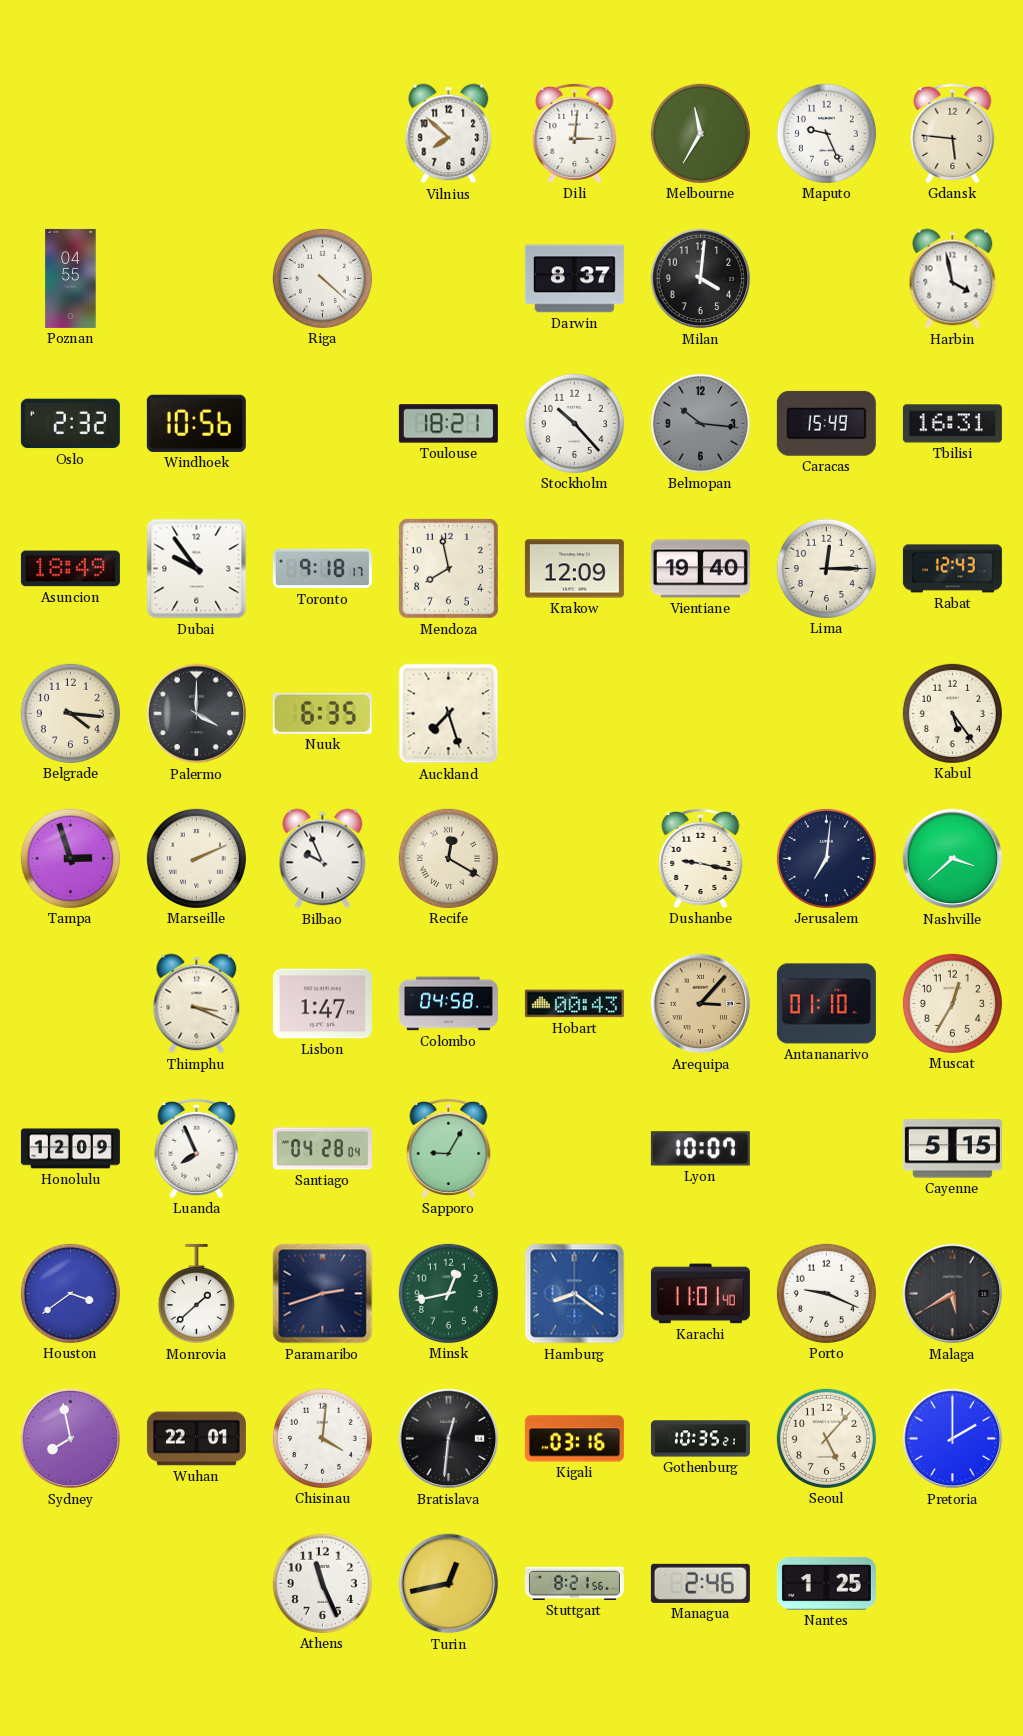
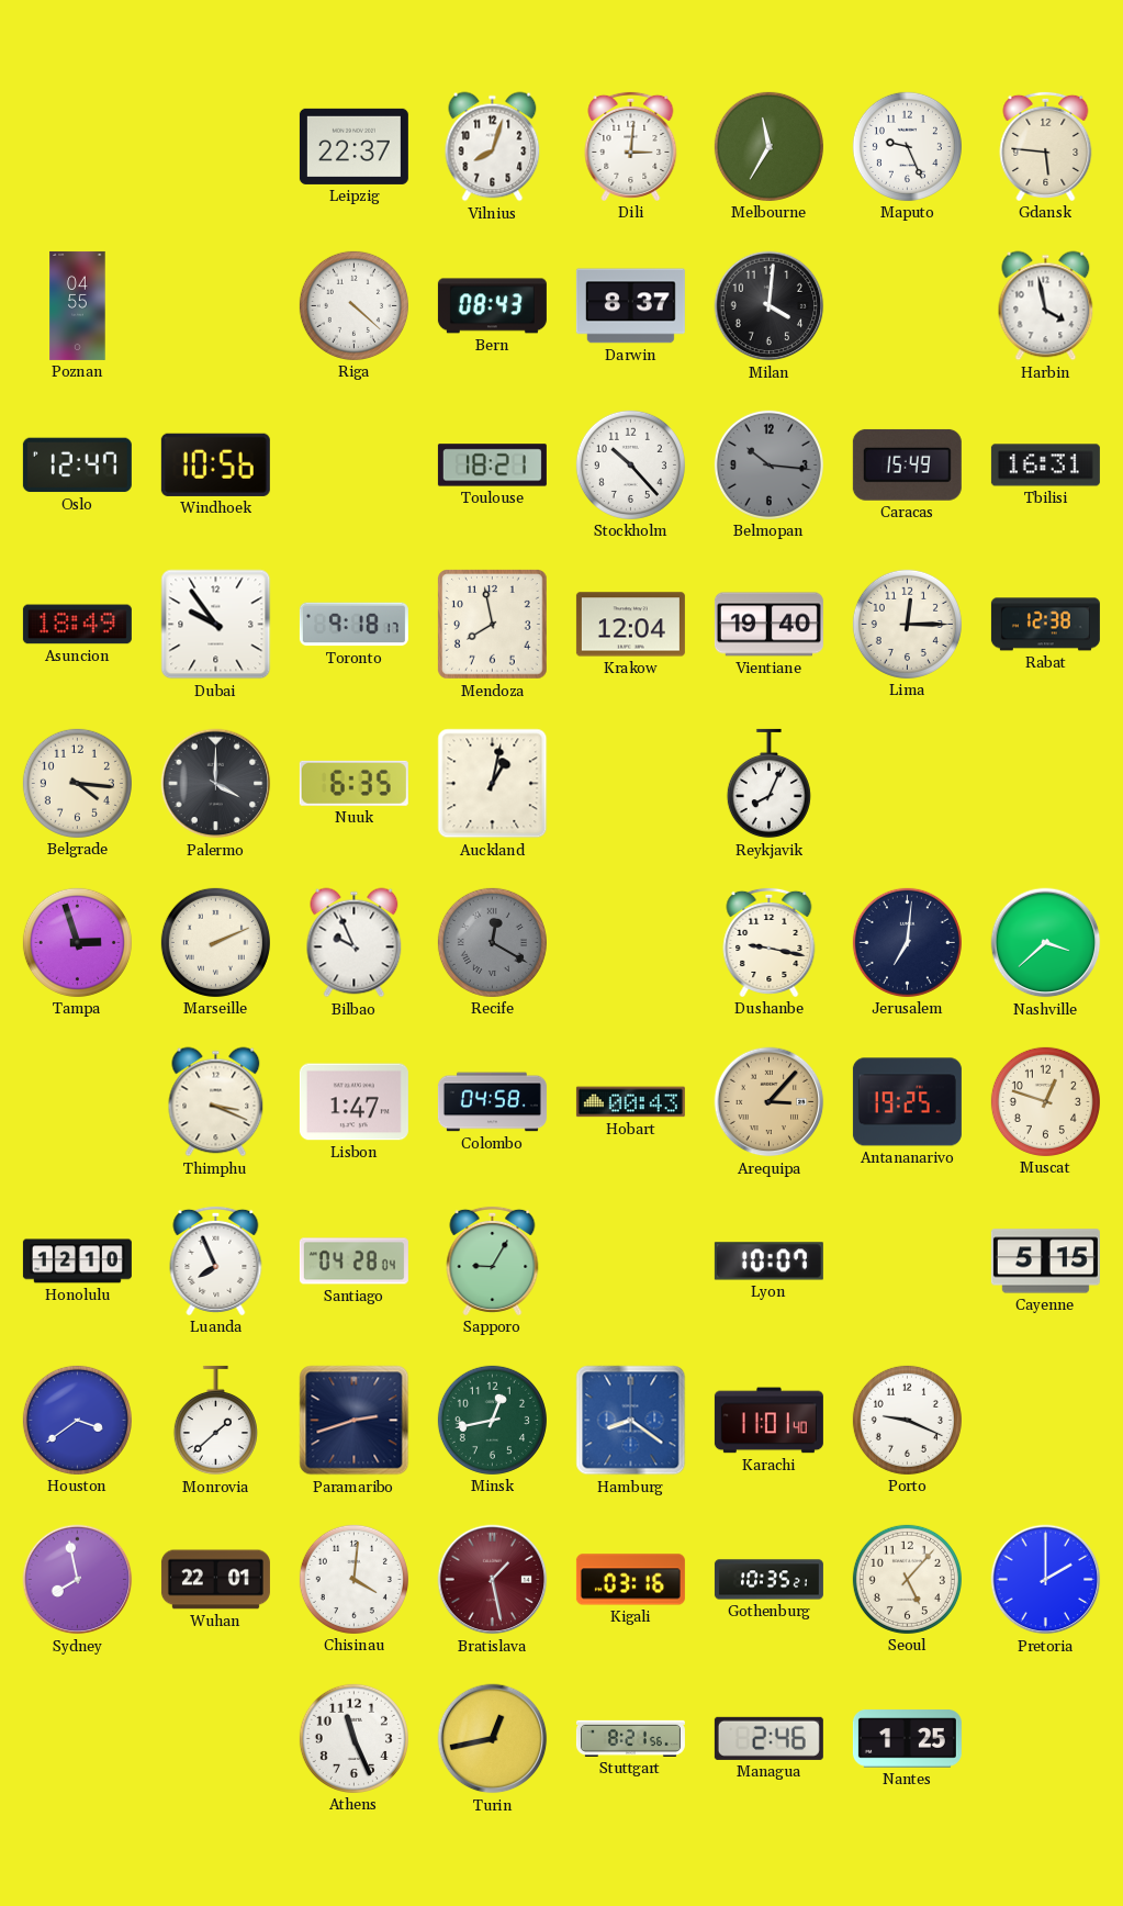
Leipzig: none -> 22:37
Vilnius: 7:52 -> 8:03
Bern: none -> 08:43
Oslo: 2:32 -> 12:47
Krakow: 12:09 -> 12:04
Rabat: 12:43 -> 12:38
Auckland: 7:27 -> 1:02
Reykjavik: none -> 8:04
Kabul: 5:24 -> none
Recife dial: cream -> grey
Antananarivo: 01:10 -> 19:25
Muscat: 12:35 -> 12:48
Honolulu: 12:09 -> 12:10
Malaga: 5:40 -> none
Bratislava: 12:31 -> 1:28
Bratislava dial: black -> burgundy
